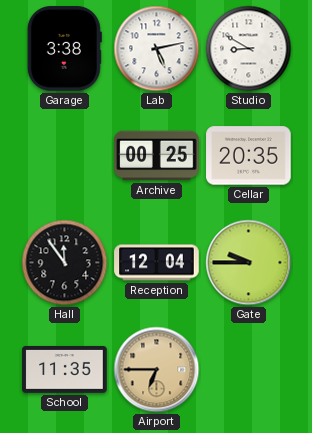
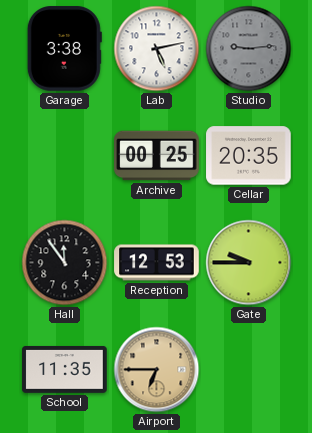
Studio: 8:50 -> 9:14
Studio dial: white -> grey
Reception: 12:04 -> 12:53
